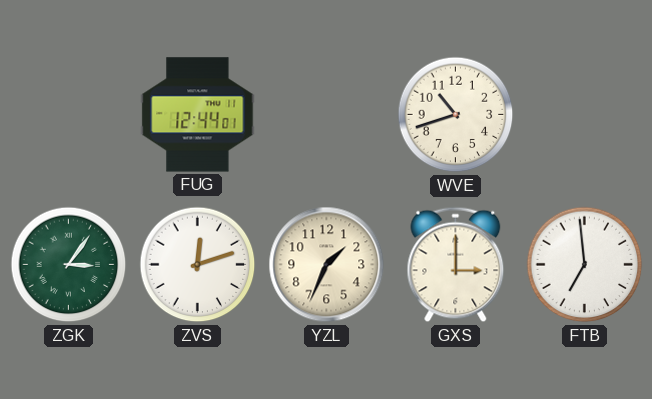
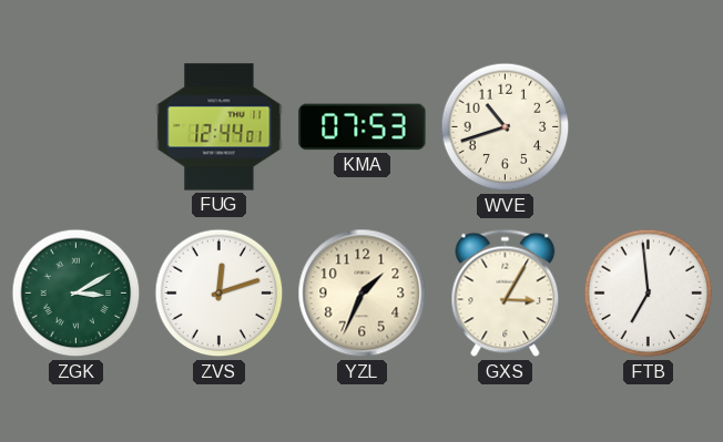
KMA: none -> 07:53
ZGK: 3:06 -> 3:10
GXS: 3:00 -> 3:05
